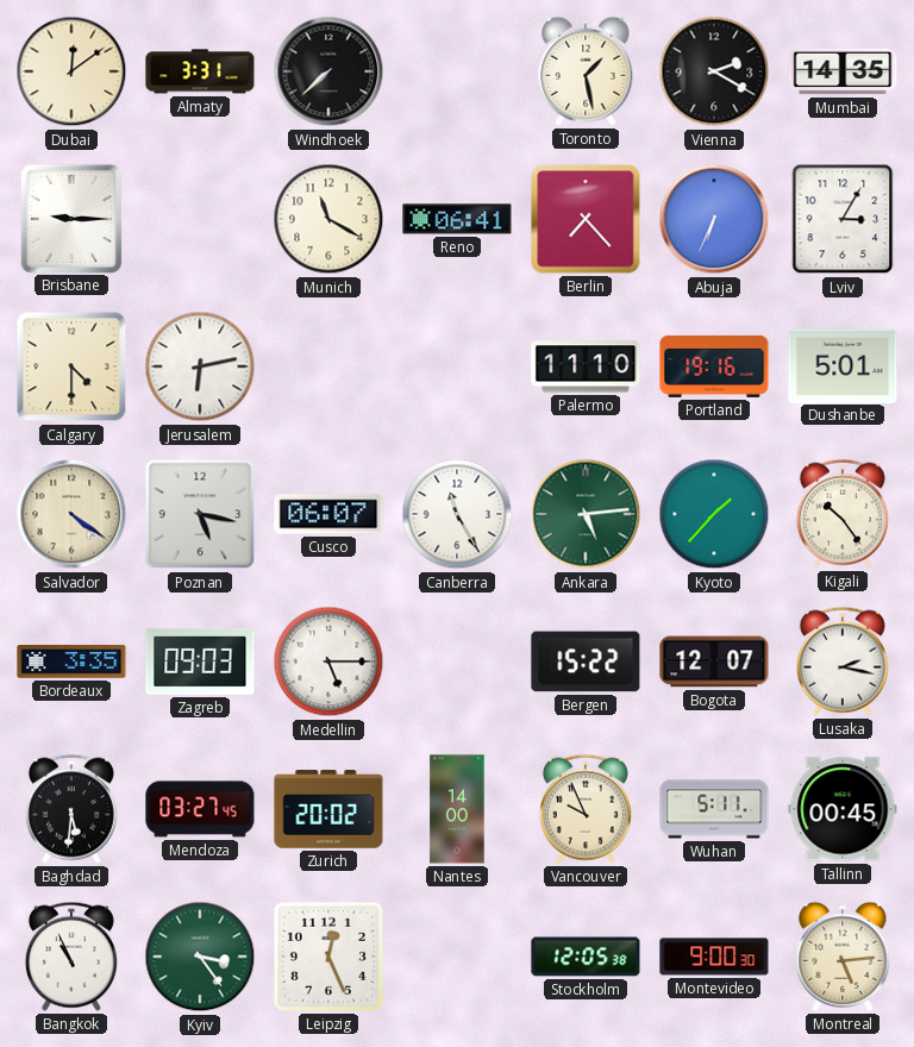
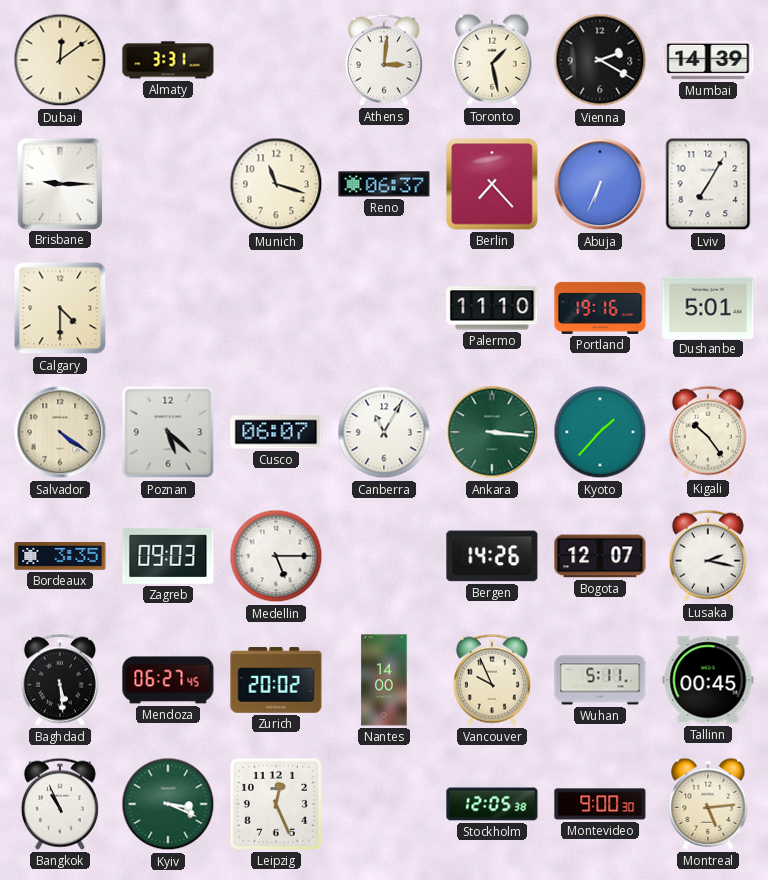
Windhoek: 7:38 -> none
Athens: none -> 3:01
Mumbai: 14:35 -> 14:39
Munich: 11:20 -> 11:18
Reno: 06:41 -> 06:37
Lviv: 3:05 -> 7:05
Jerusalem: 6:13 -> none
Poznan: 5:17 -> 5:22
Canberra: 11:25 -> 11:05
Ankara: 5:14 -> 3:16
Bergen: 15:22 -> 14:26
Baghdad: 5:31 -> 5:29
Mendoza: 03:27 -> 06:27
Kyiv: 3:24 -> 3:19
